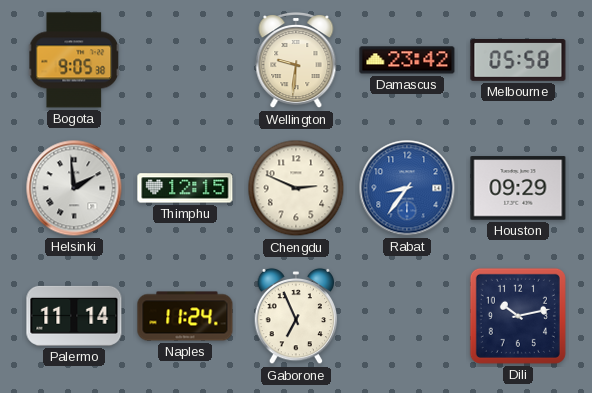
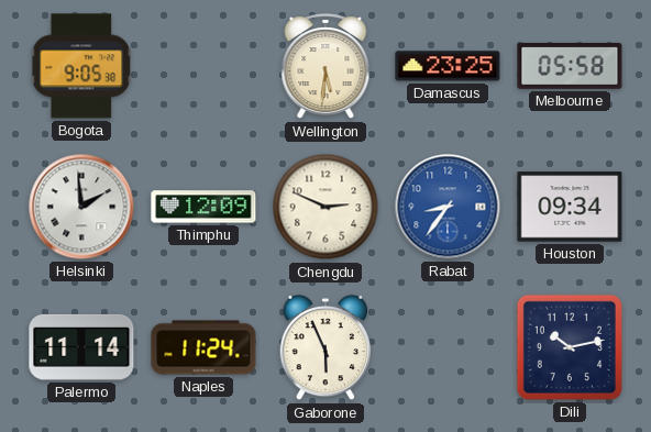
Wellington: 9:31 -> 5:31
Damascus: 23:42 -> 23:25
Thimphu: 12:15 -> 12:09
Houston: 09:29 -> 09:34
Gaborone: 6:56 -> 5:56
